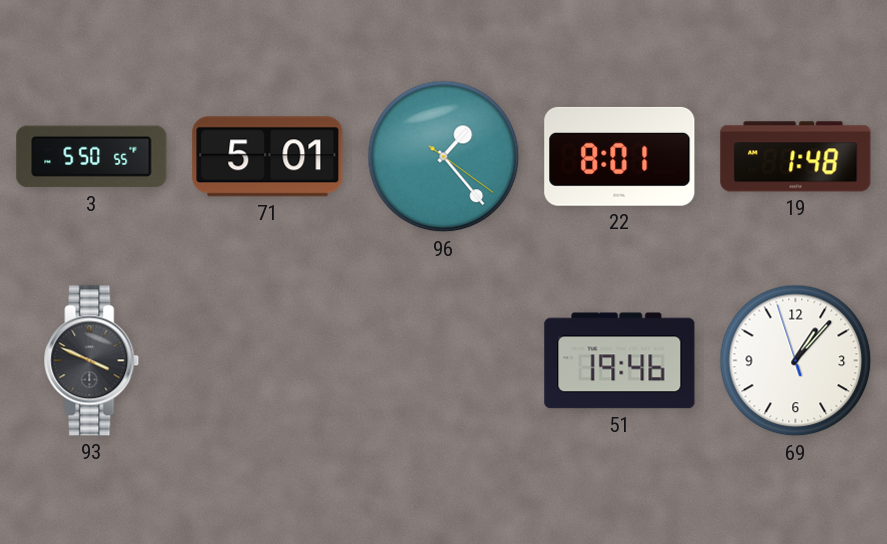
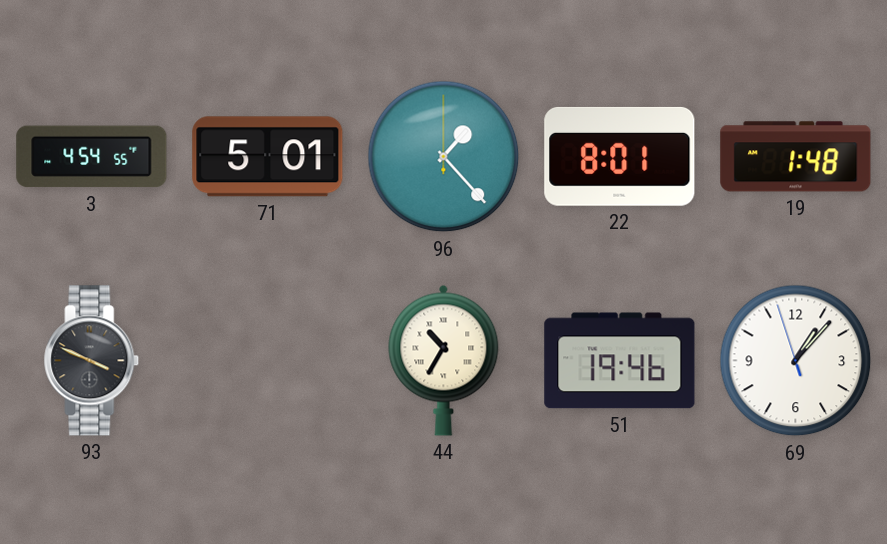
3: 5:50 -> 4:54
96: 1:23:21 -> 1:23:00
44: none -> 10:35
